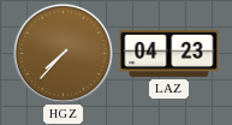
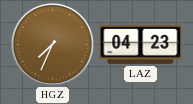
HGZ: 7:37 -> 7:34
